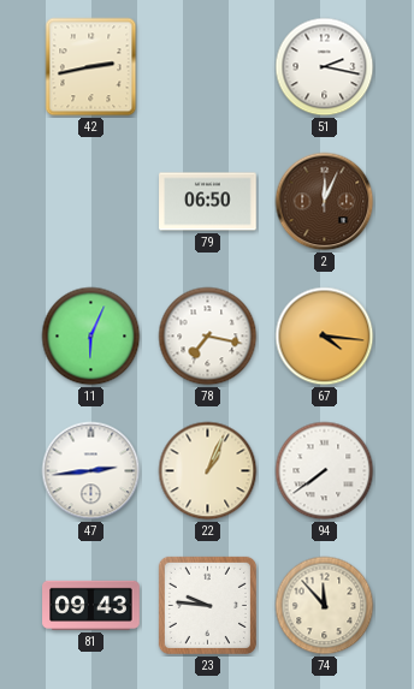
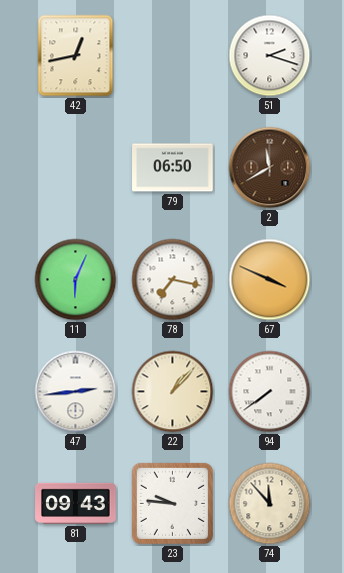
42: 2:43 -> 12:43
51: 2:17 -> 2:18
2: 12:04 -> 11:40
67: 4:16 -> 3:49
22: 1:04 -> 1:07
